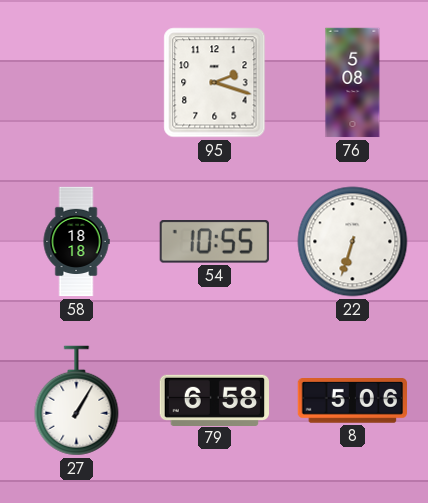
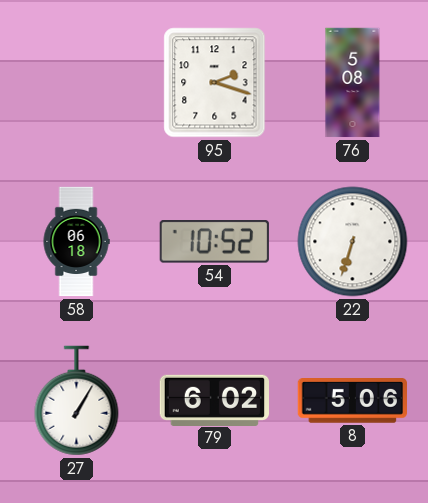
58: 18:18 -> 06:18
54: 10:55 -> 10:52
79: 6:58 -> 6:02
